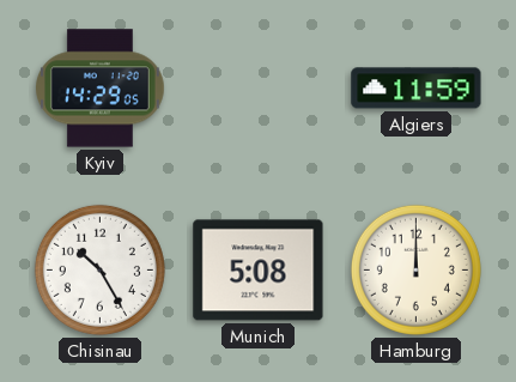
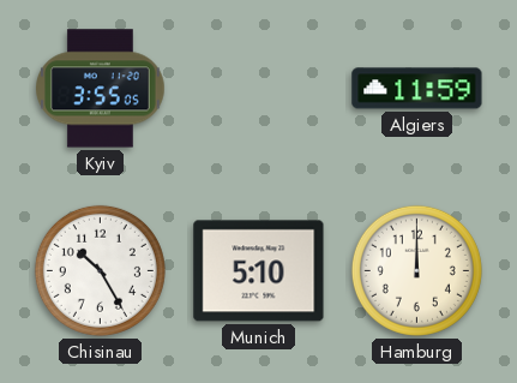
Kyiv: 14:29 -> 3:55
Munich: 5:08 -> 5:10
